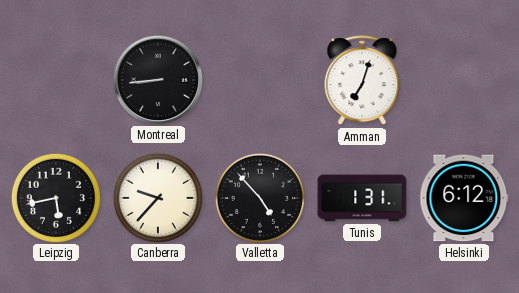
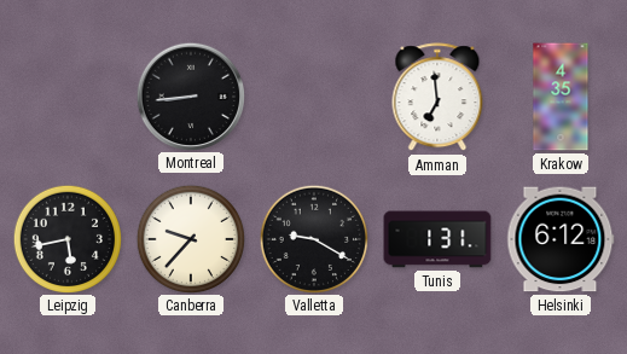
Amman: 7:03 -> 6:59
Krakow: none -> 4:35
Valletta: 4:53 -> 9:20
